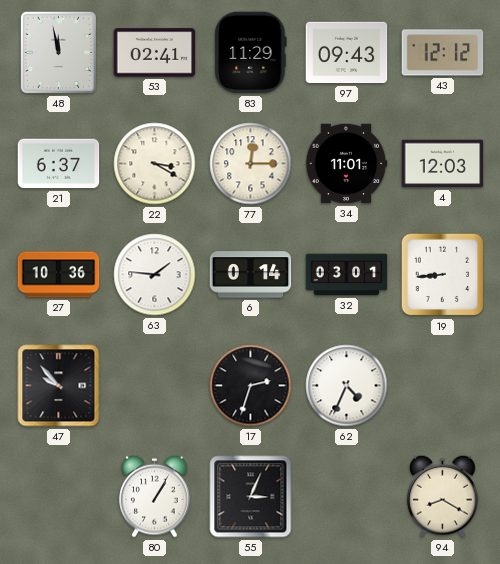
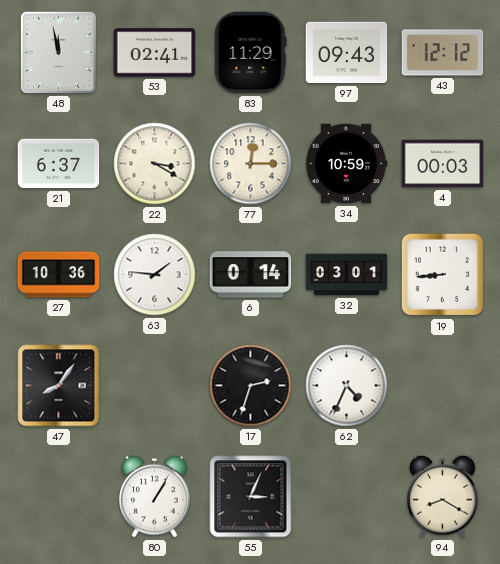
34: 11:01 -> 10:59
4: 12:03 -> 00:03
47: 9:53 -> 8:06
